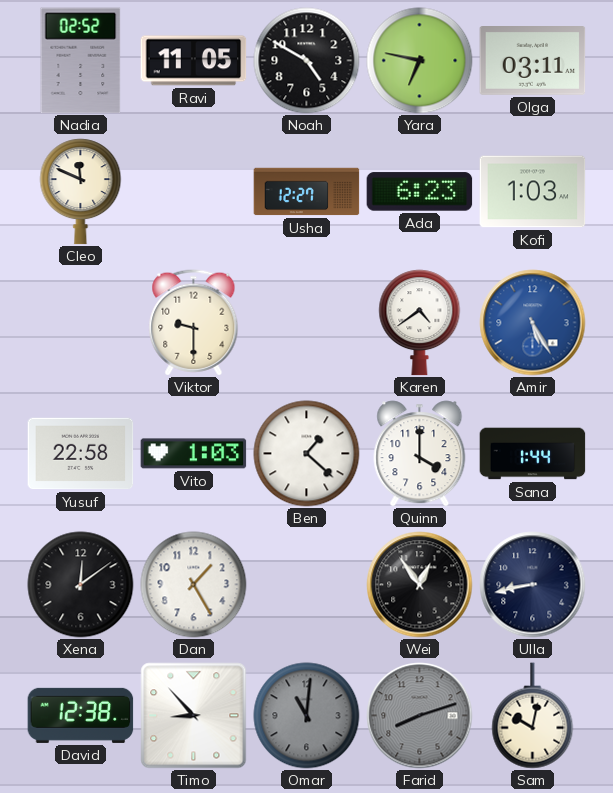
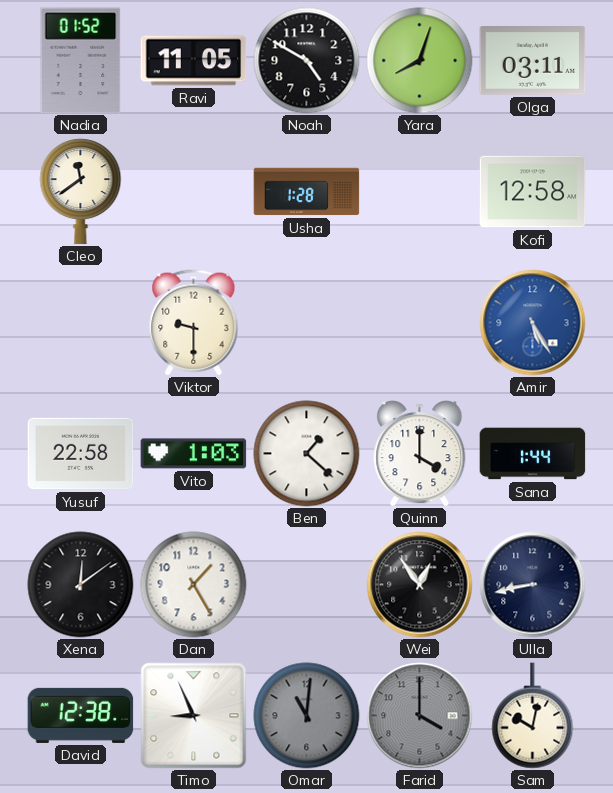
Nadia: 02:52 -> 01:52
Yara: 6:47 -> 8:03
Cleo: 11:49 -> 11:39
Usha: 12:27 -> 1:28
Ada: 6:23 -> none
Kofi: 1:03 -> 12:58
Karen: 4:39 -> none
Timo: 8:53 -> 8:56
Farid: 8:12 -> 4:00
